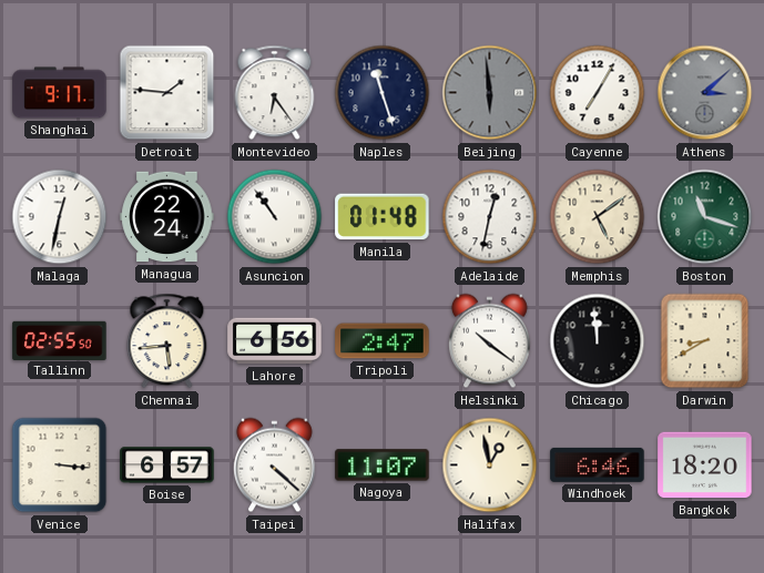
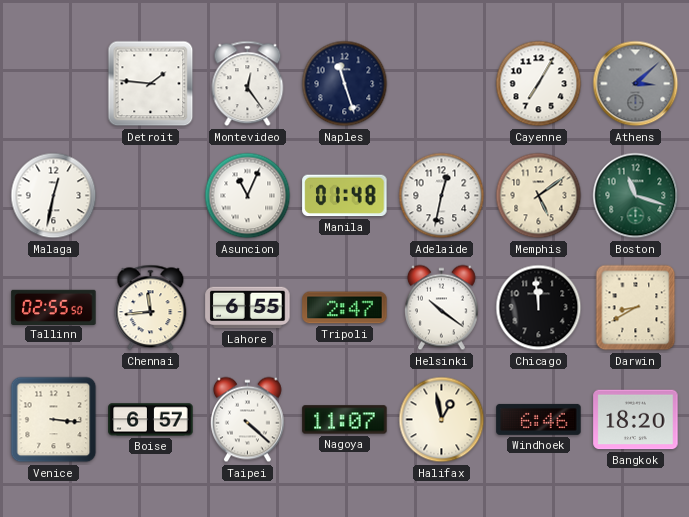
Shanghai: 9:17 -> none
Montevideo: 6:24 -> 12:24
Beijing: 5:59 -> none
Managua: 22:24 -> none
Asuncion: 10:54 -> 11:04
Chennai: 5:44 -> 11:44
Lahore: 6:56 -> 6:55
